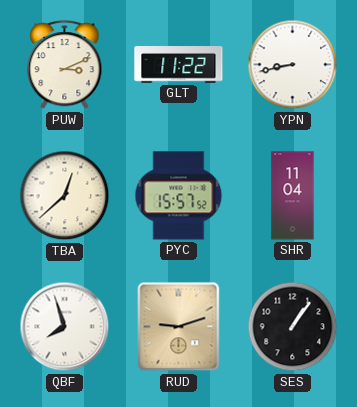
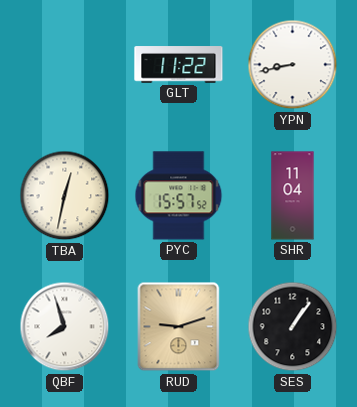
PUW: 3:11 -> none
TBA: 12:38 -> 12:32
